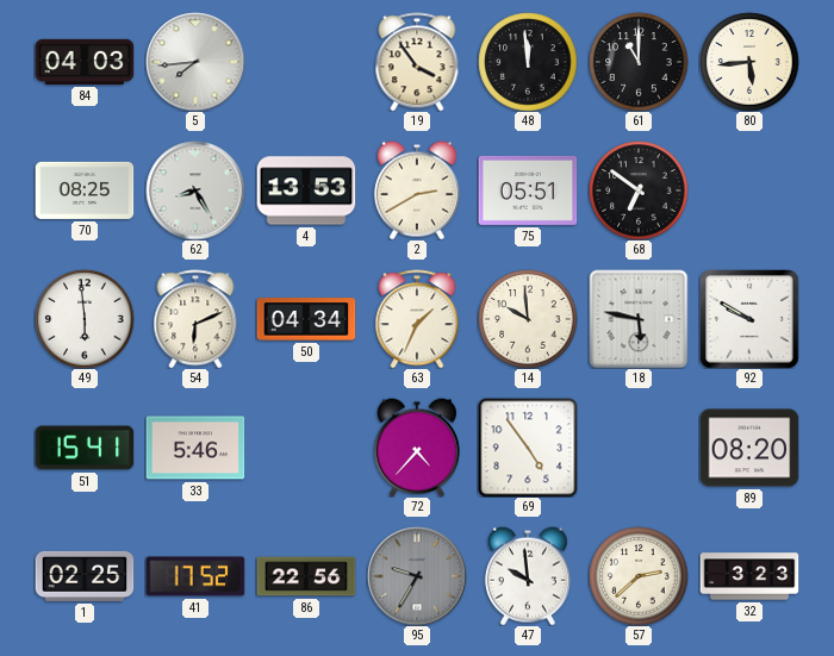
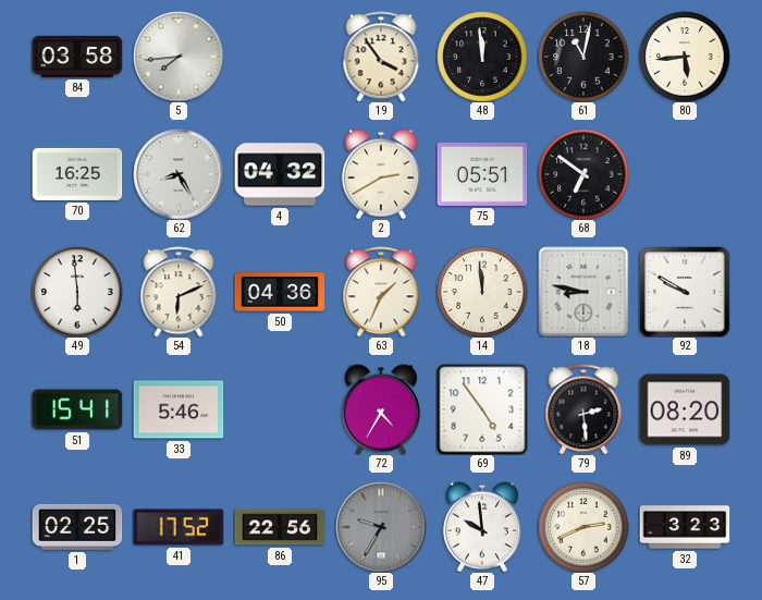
84: 04:03 -> 03:58
61: 11:00 -> 11:02
70: 08:25 -> 16:25
4: 13:53 -> 04:32
50: 04:34 -> 04:36
14: 9:59 -> 11:59
18: 5:47 -> 8:47
72: 4:37 -> 4:35
79: none -> 2:29
57: 2:38 -> 2:41
